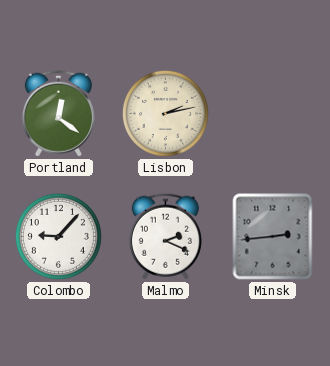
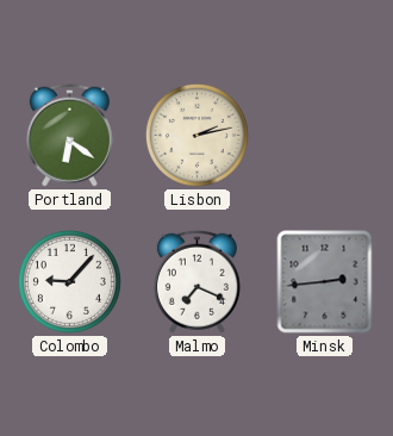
Portland: 12:21 -> 6:21
Malmo: 2:19 -> 7:19
